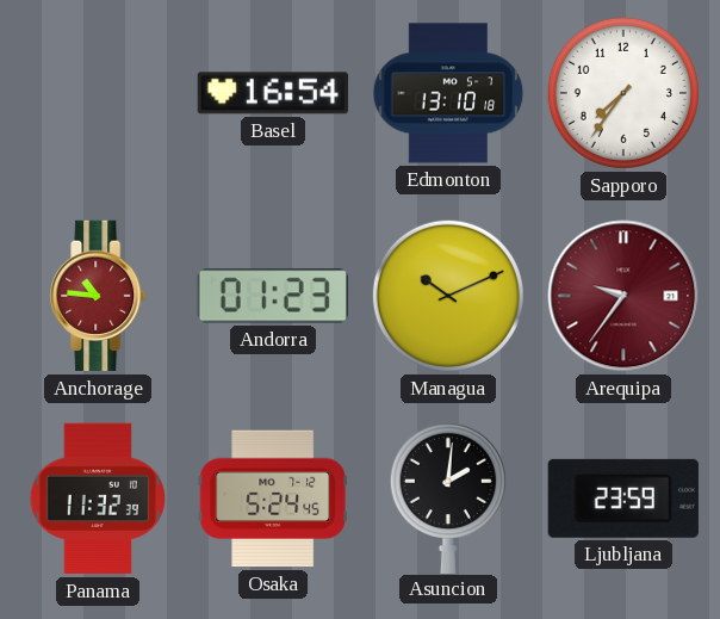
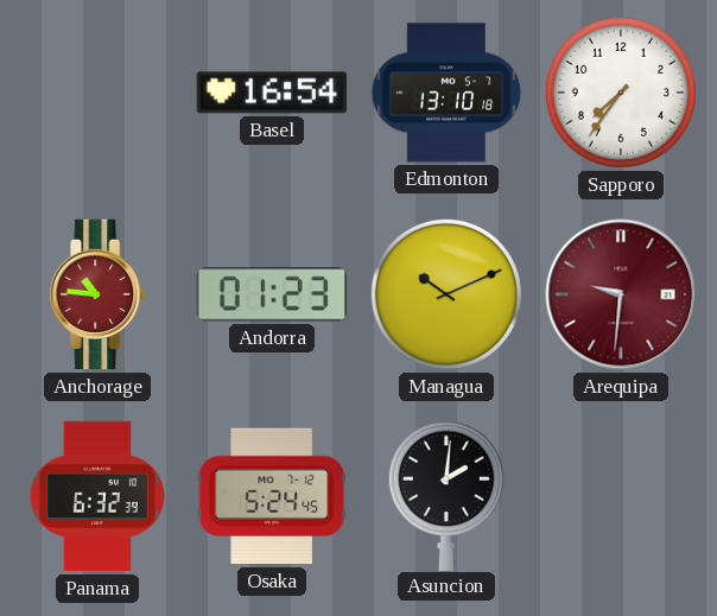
Arequipa: 9:36 -> 9:31
Panama: 11:32 -> 6:32
Ljubljana: 23:59 -> none
